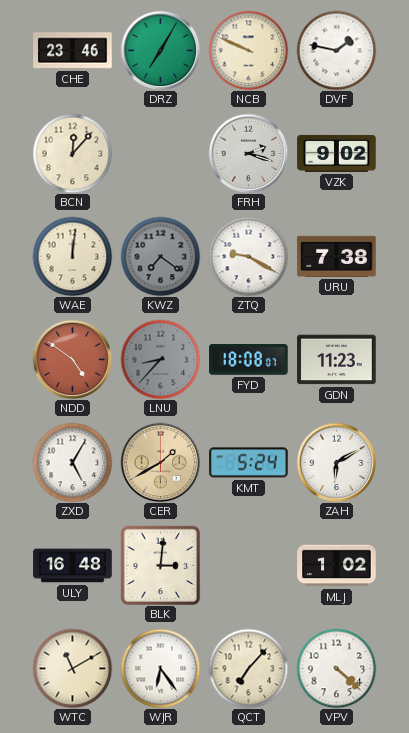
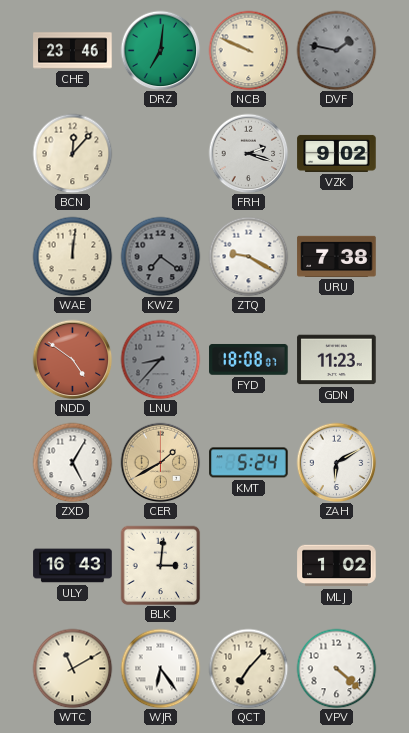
DRZ: 7:05 -> 7:01
DVF dial: white -> grey
ULY: 16:48 -> 16:43
